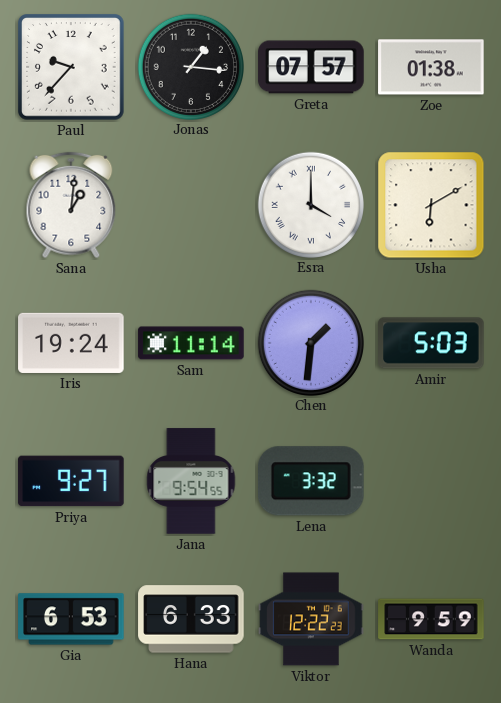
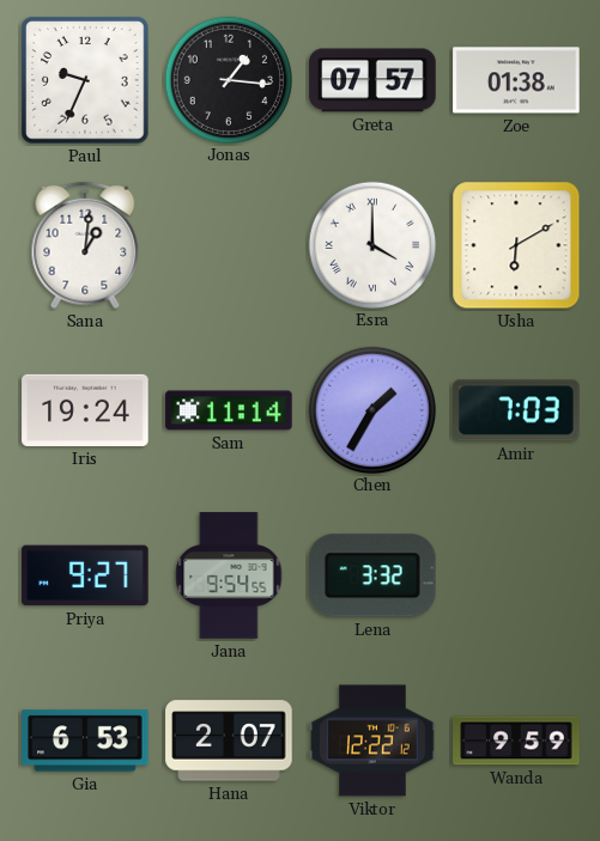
Paul: 9:37 -> 9:34
Chen: 1:31 -> 1:35
Amir: 5:03 -> 7:03
Hana: 6:33 -> 2:07
Viktor: 12:22:23 -> 12:22:12
